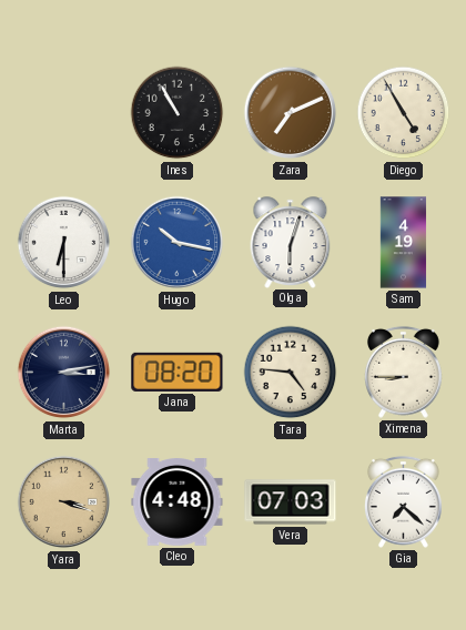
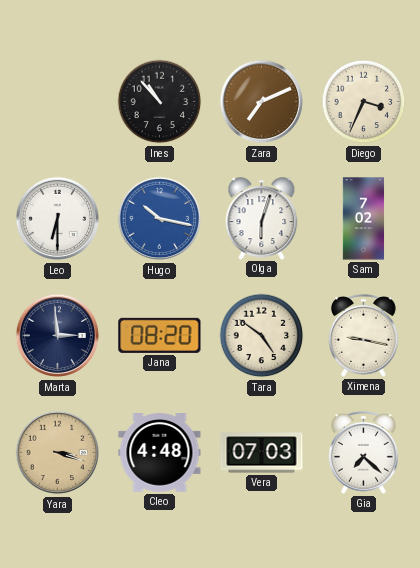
Ines: 10:55 -> 10:53
Diego: 4:55 -> 3:34
Sam: 4:19 -> 7:02
Marta: 3:13 -> 2:59
Tara: 4:46 -> 4:51
Ximena: 8:45 -> 9:17
